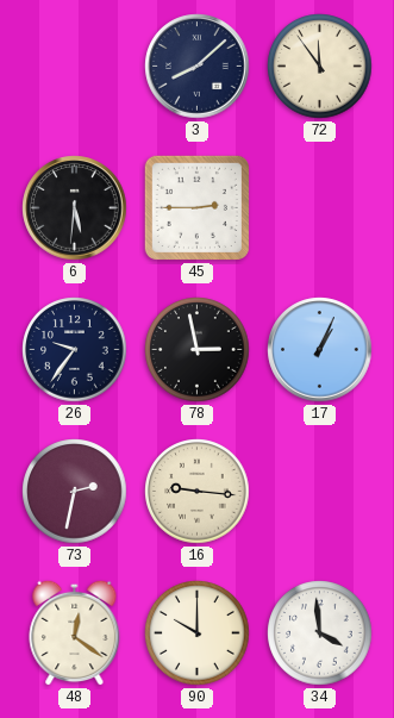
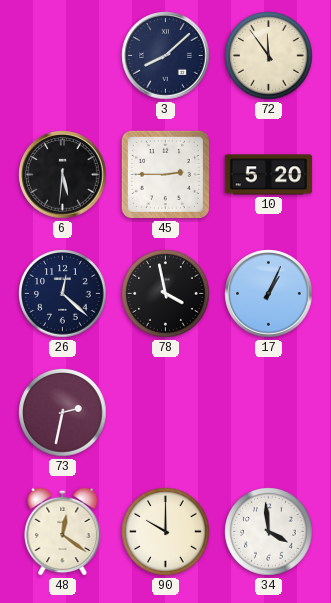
10: none -> 5:20
26: 9:36 -> 12:22
78: 2:58 -> 3:58
16: 9:16 -> none
